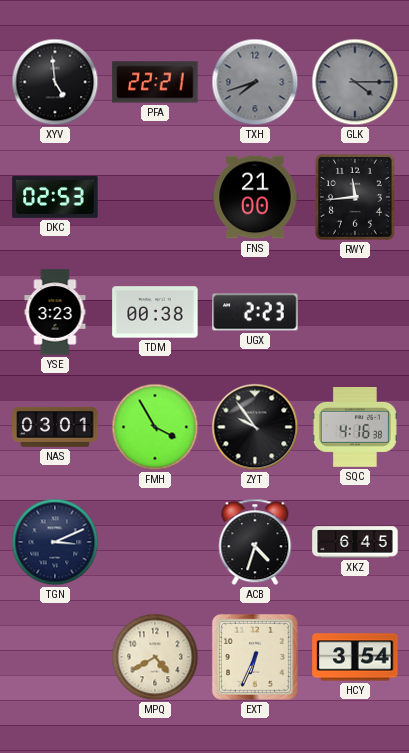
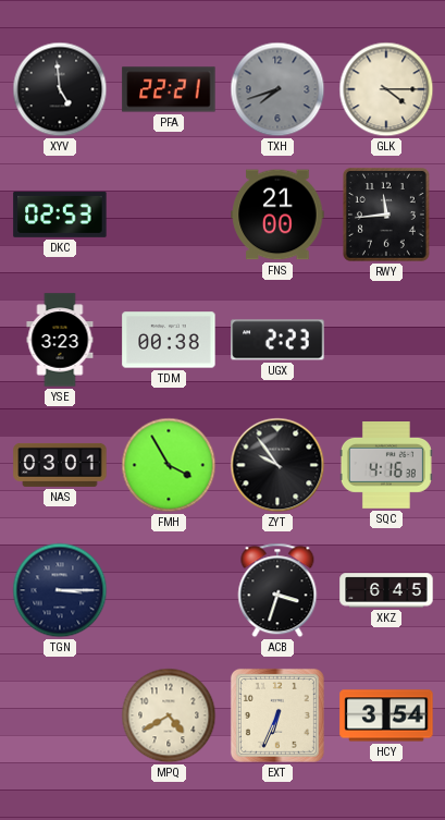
GLK dial: grey -> cream
TGN: 3:11 -> 3:15
ACB: 4:33 -> 3:33
